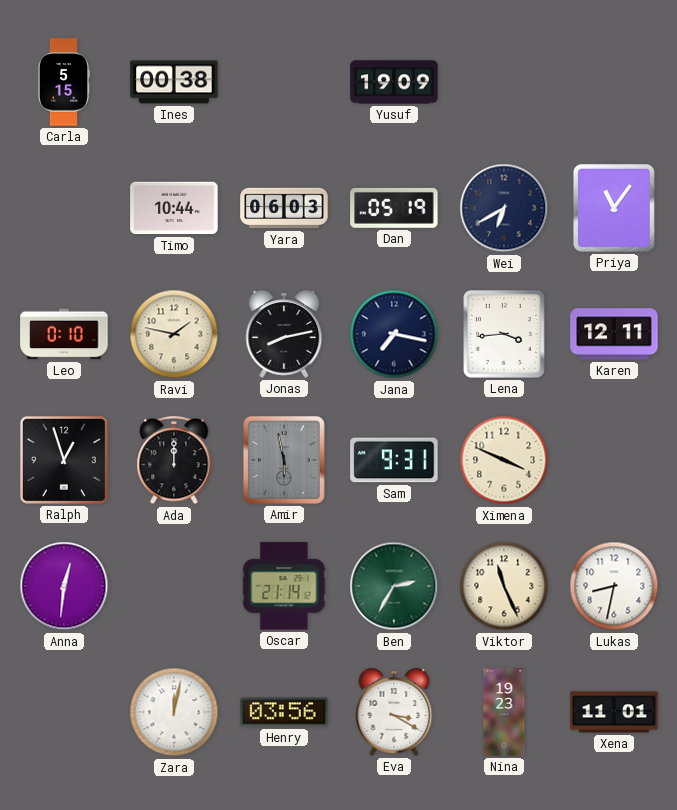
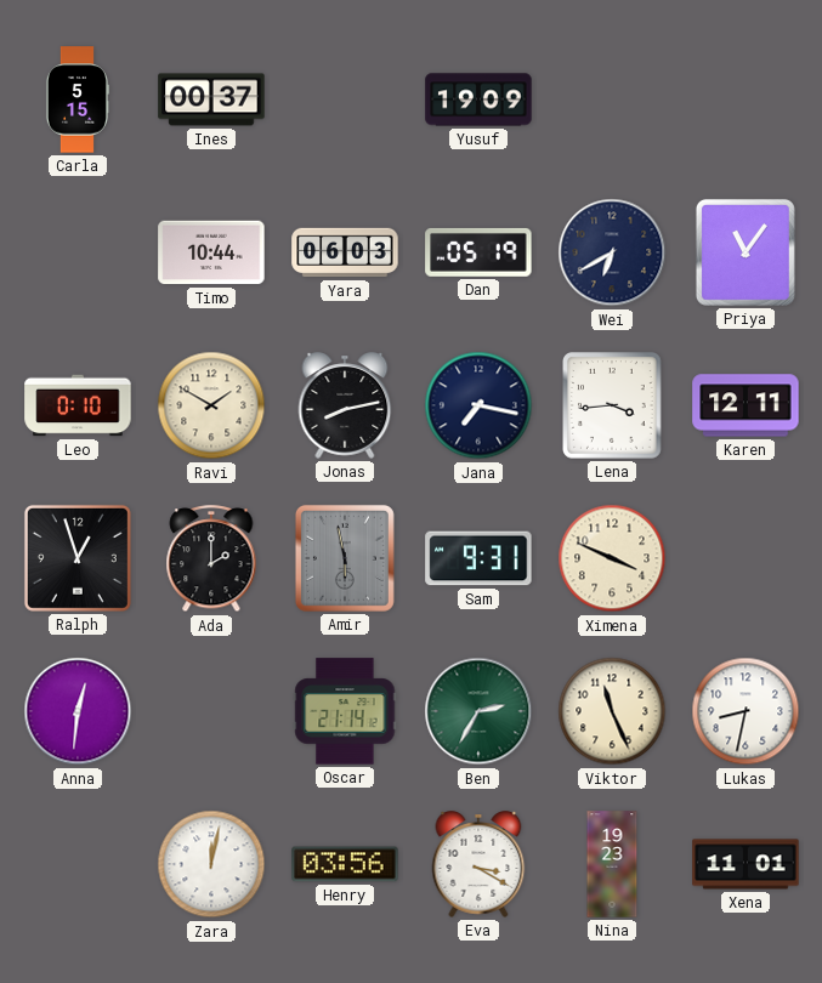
Ines: 00:38 -> 00:37
Ravi: 1:47 -> 1:50
Ada: 12:00 -> 2:00
